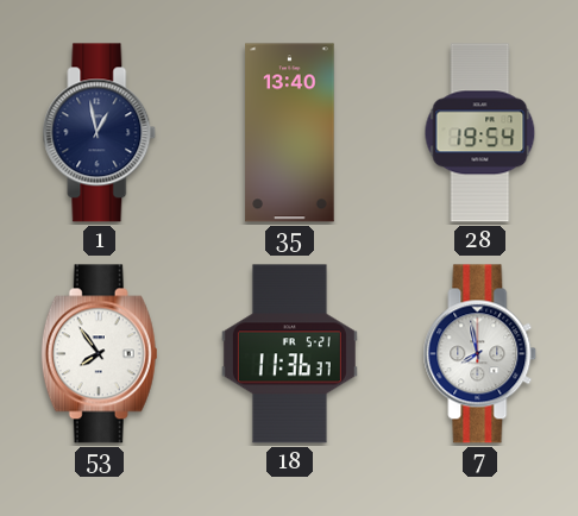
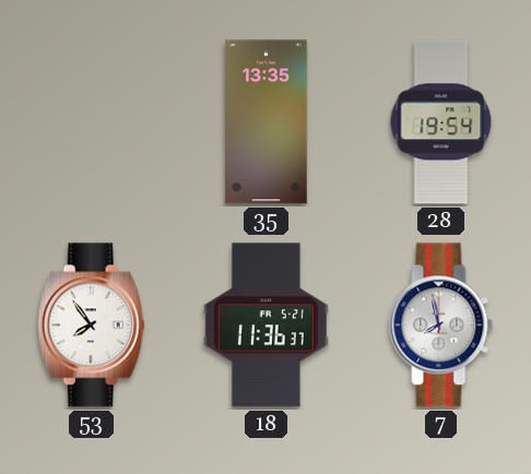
1: 12:58 -> none
35: 13:40 -> 13:35
